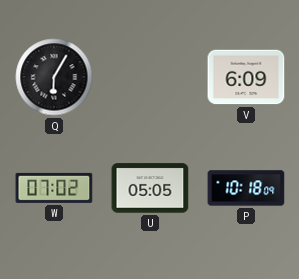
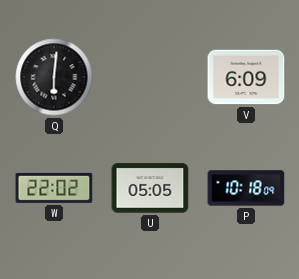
Q: 6:05 -> 6:01
W: 07:02 -> 22:02
